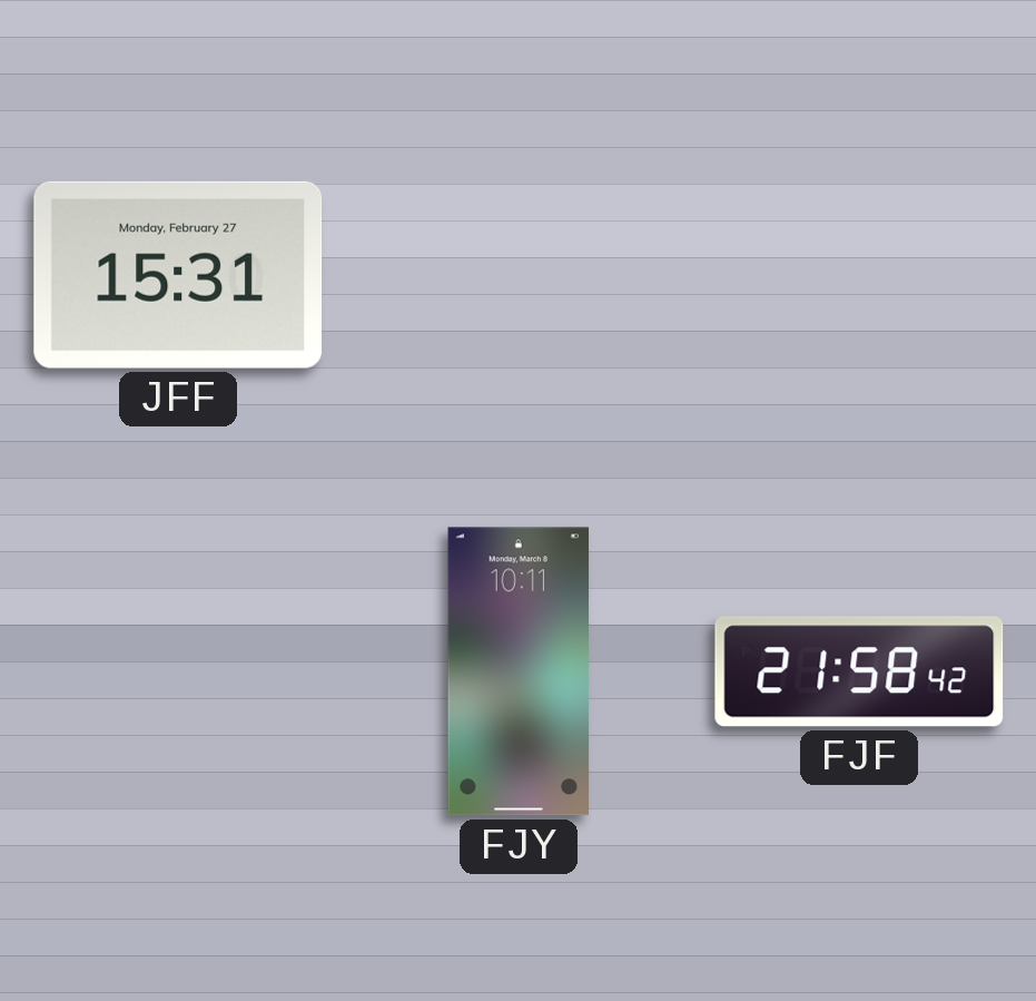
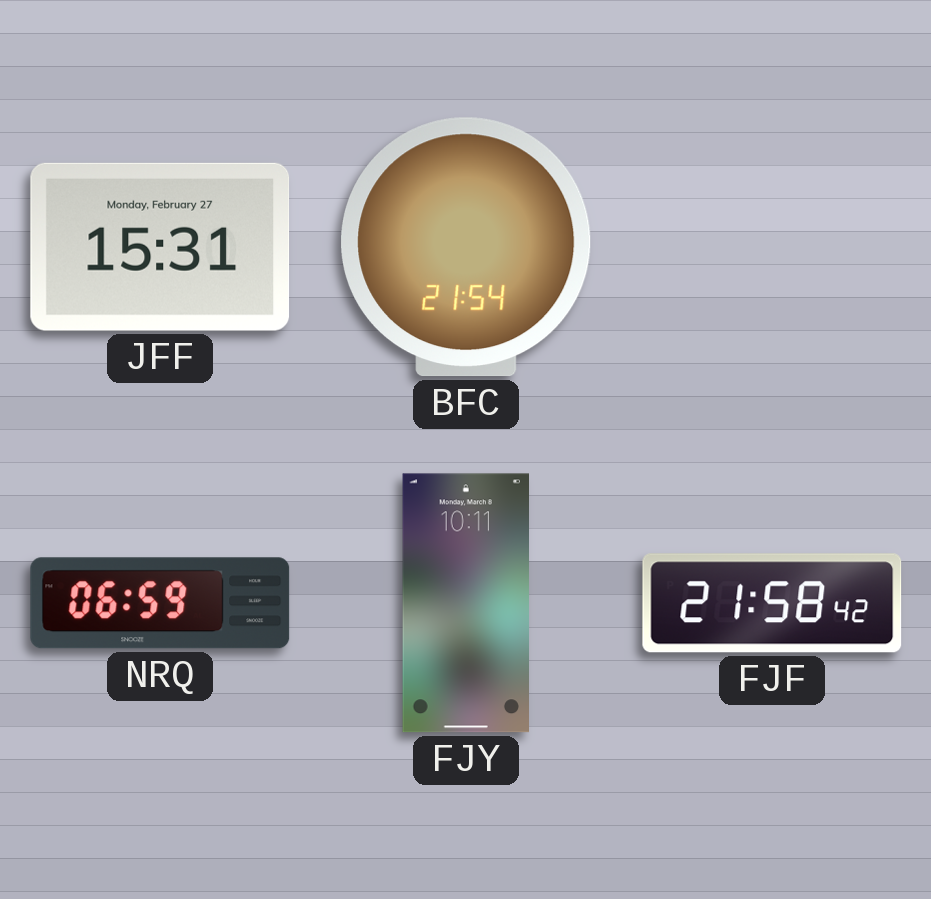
BFC: none -> 21:54
NRQ: none -> 06:59
